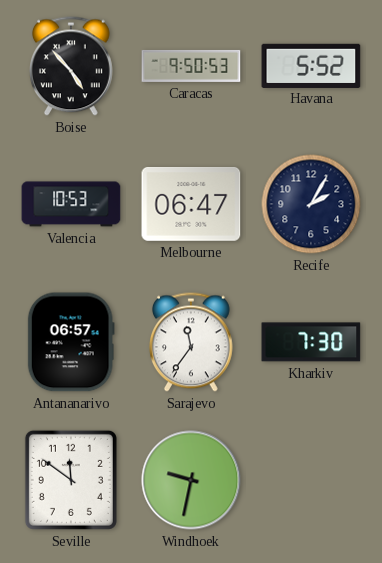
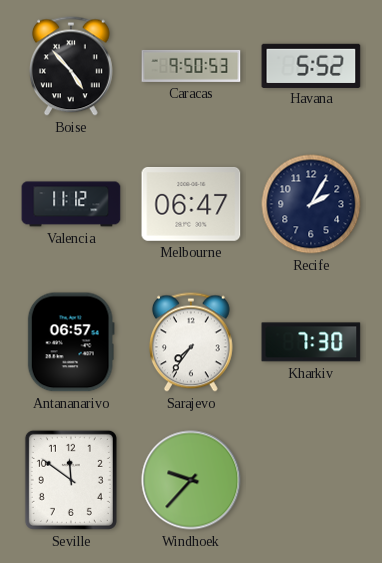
Valencia: 10:53 -> 11:12
Sarajevo: 11:36 -> 7:36
Windhoek: 9:32 -> 9:37
